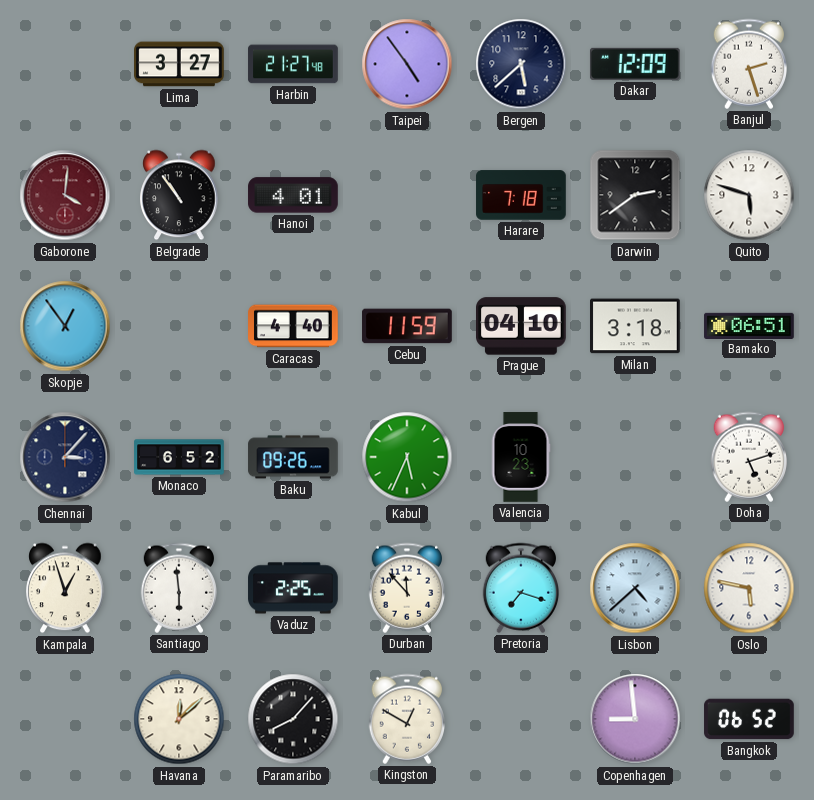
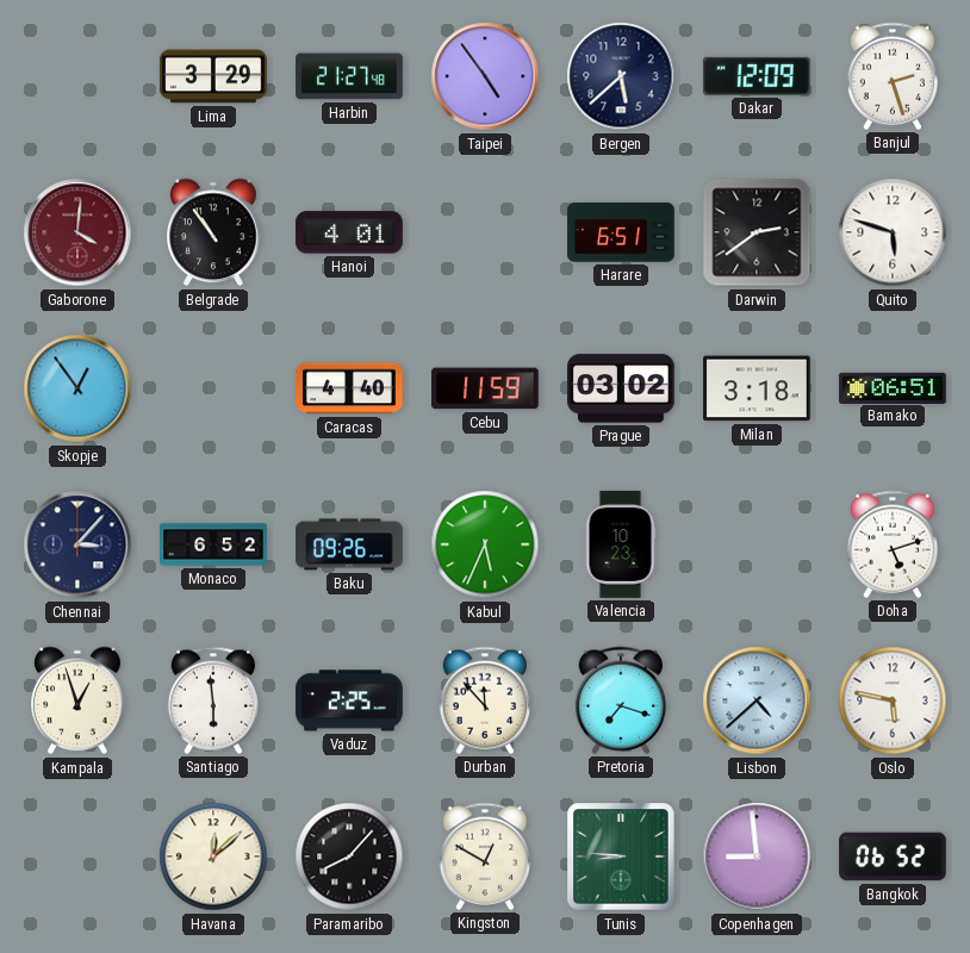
Lima: 3:27 -> 3:29
Harare: 7:18 -> 6:51
Prague: 04:10 -> 03:02
Tunis: none -> 8:46
